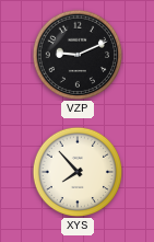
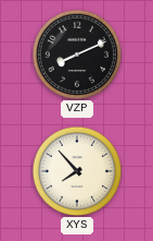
VZP: 9:11 -> 8:11
